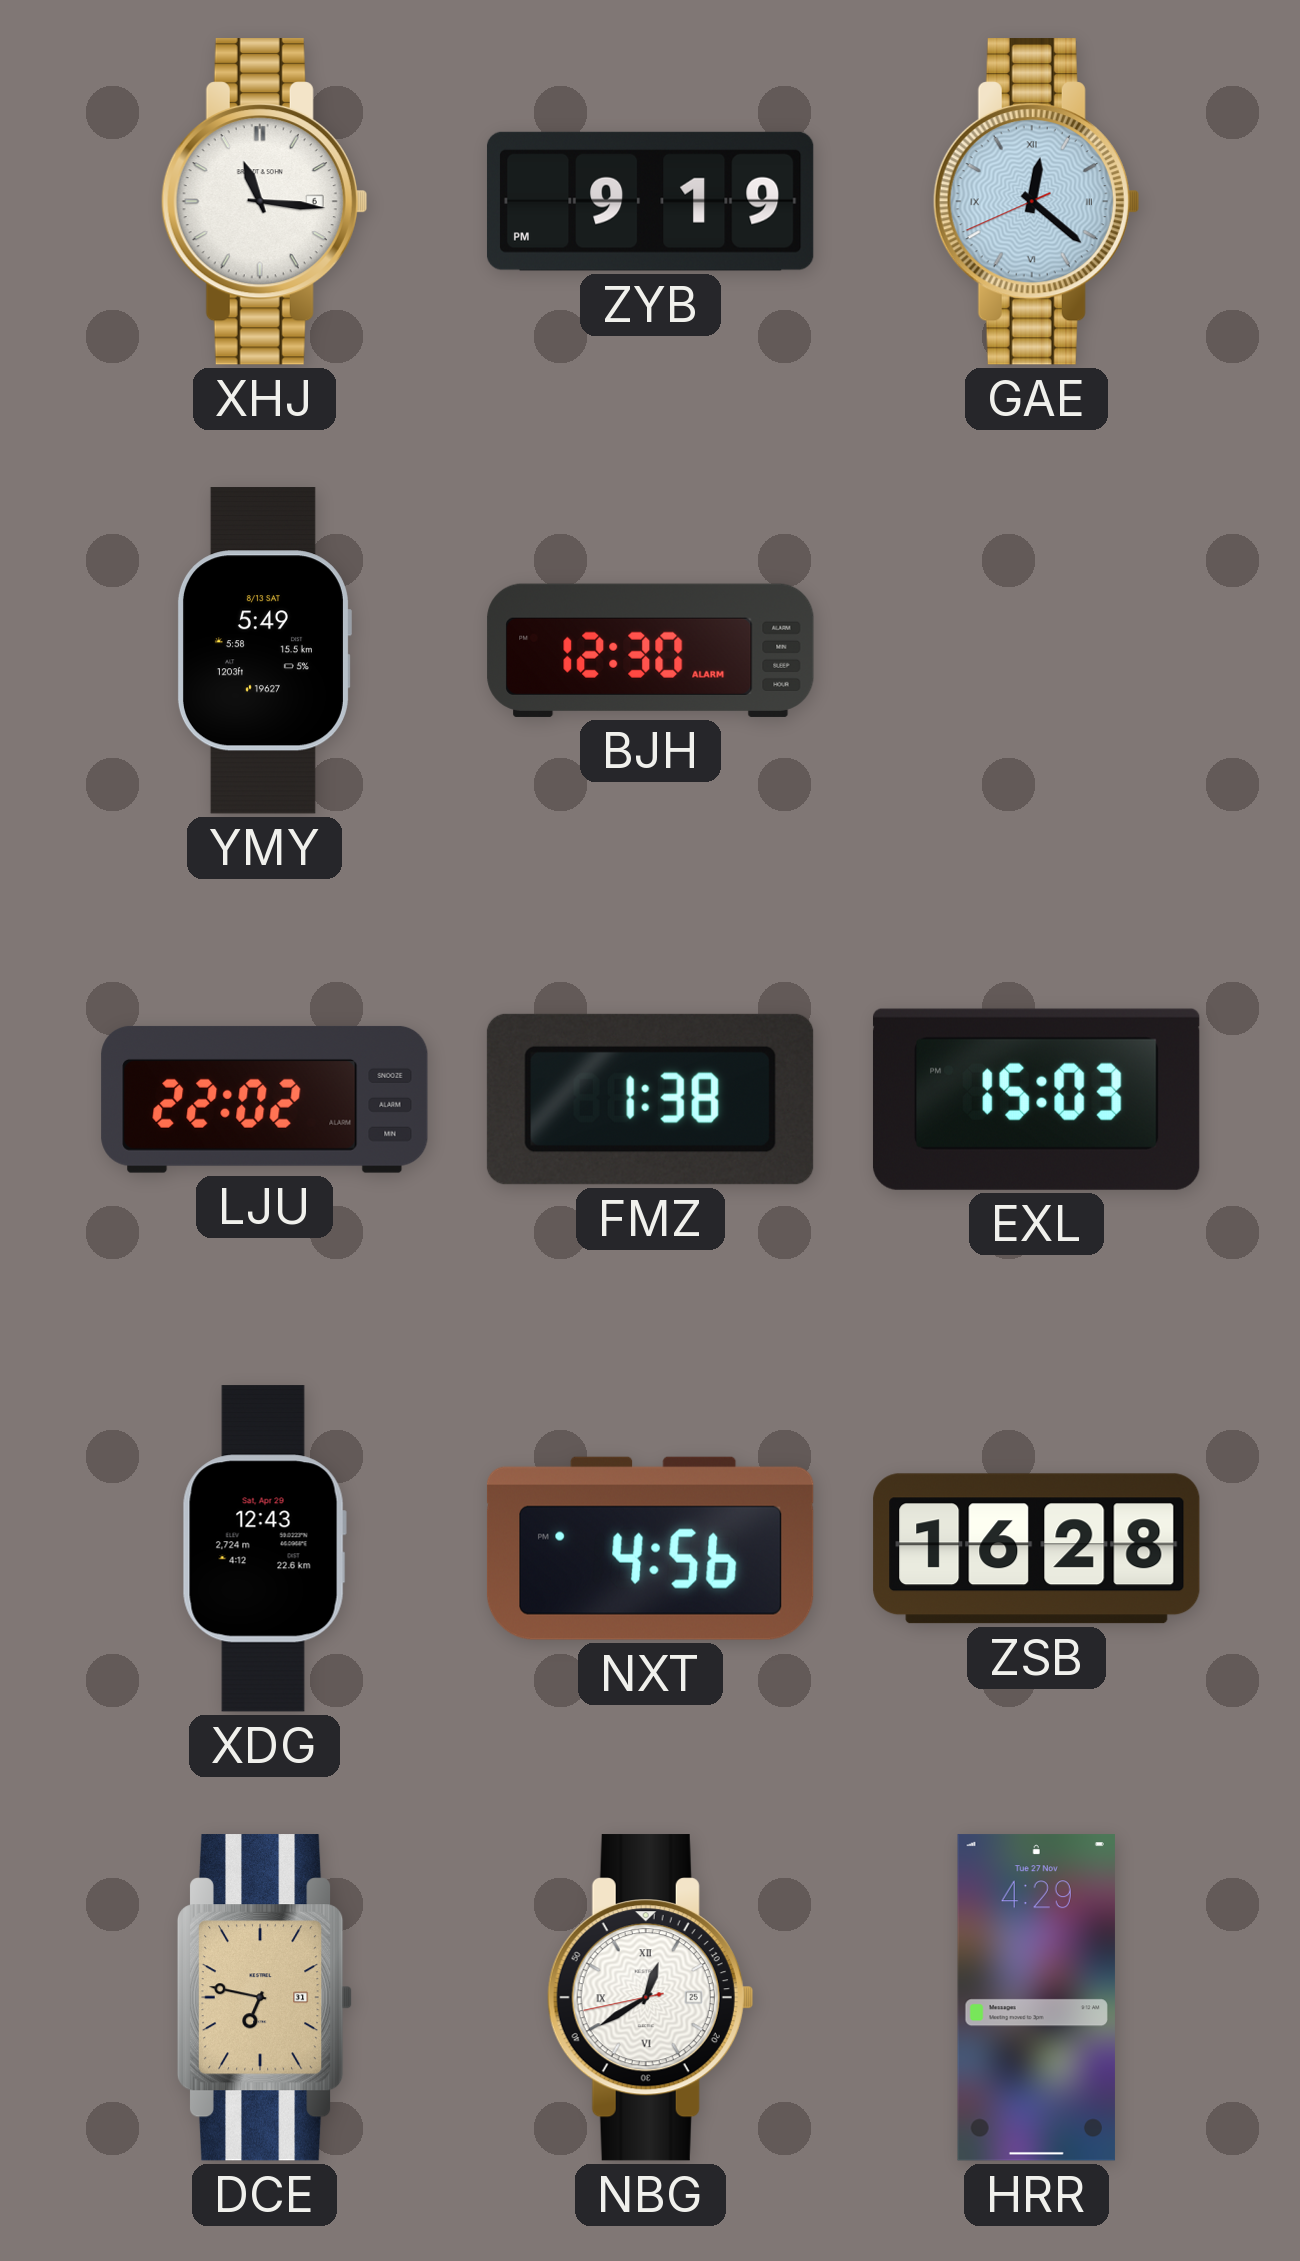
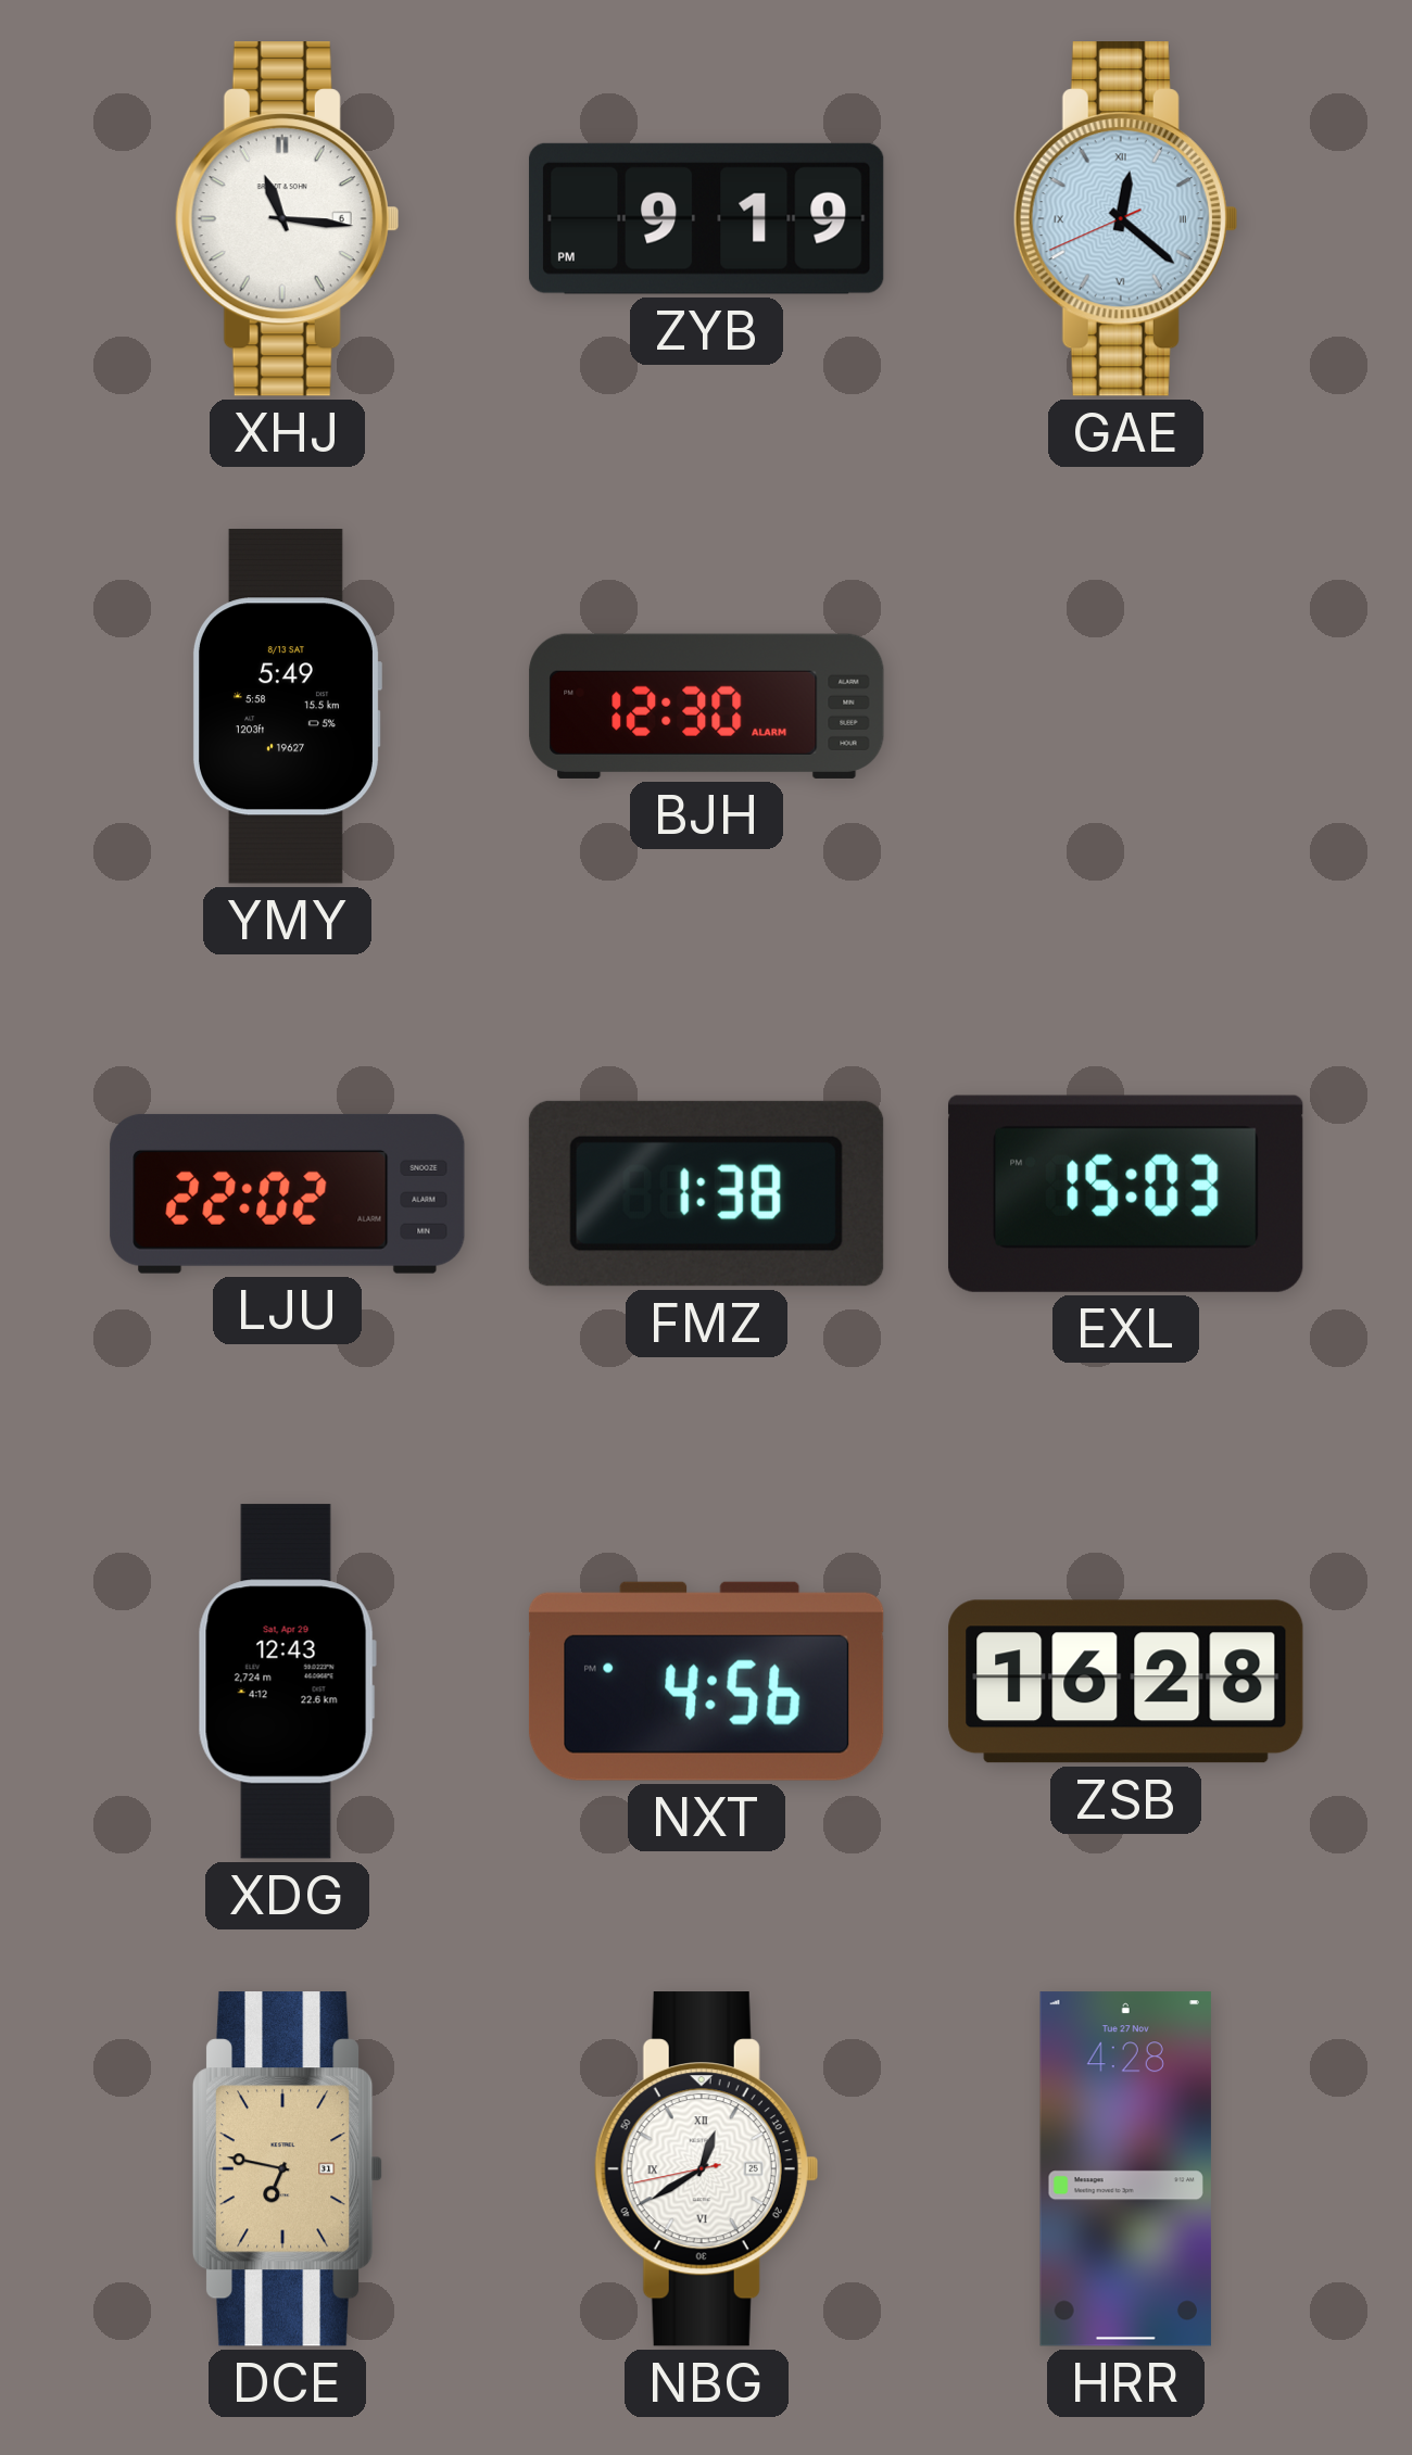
HRR: 4:29 -> 4:28
